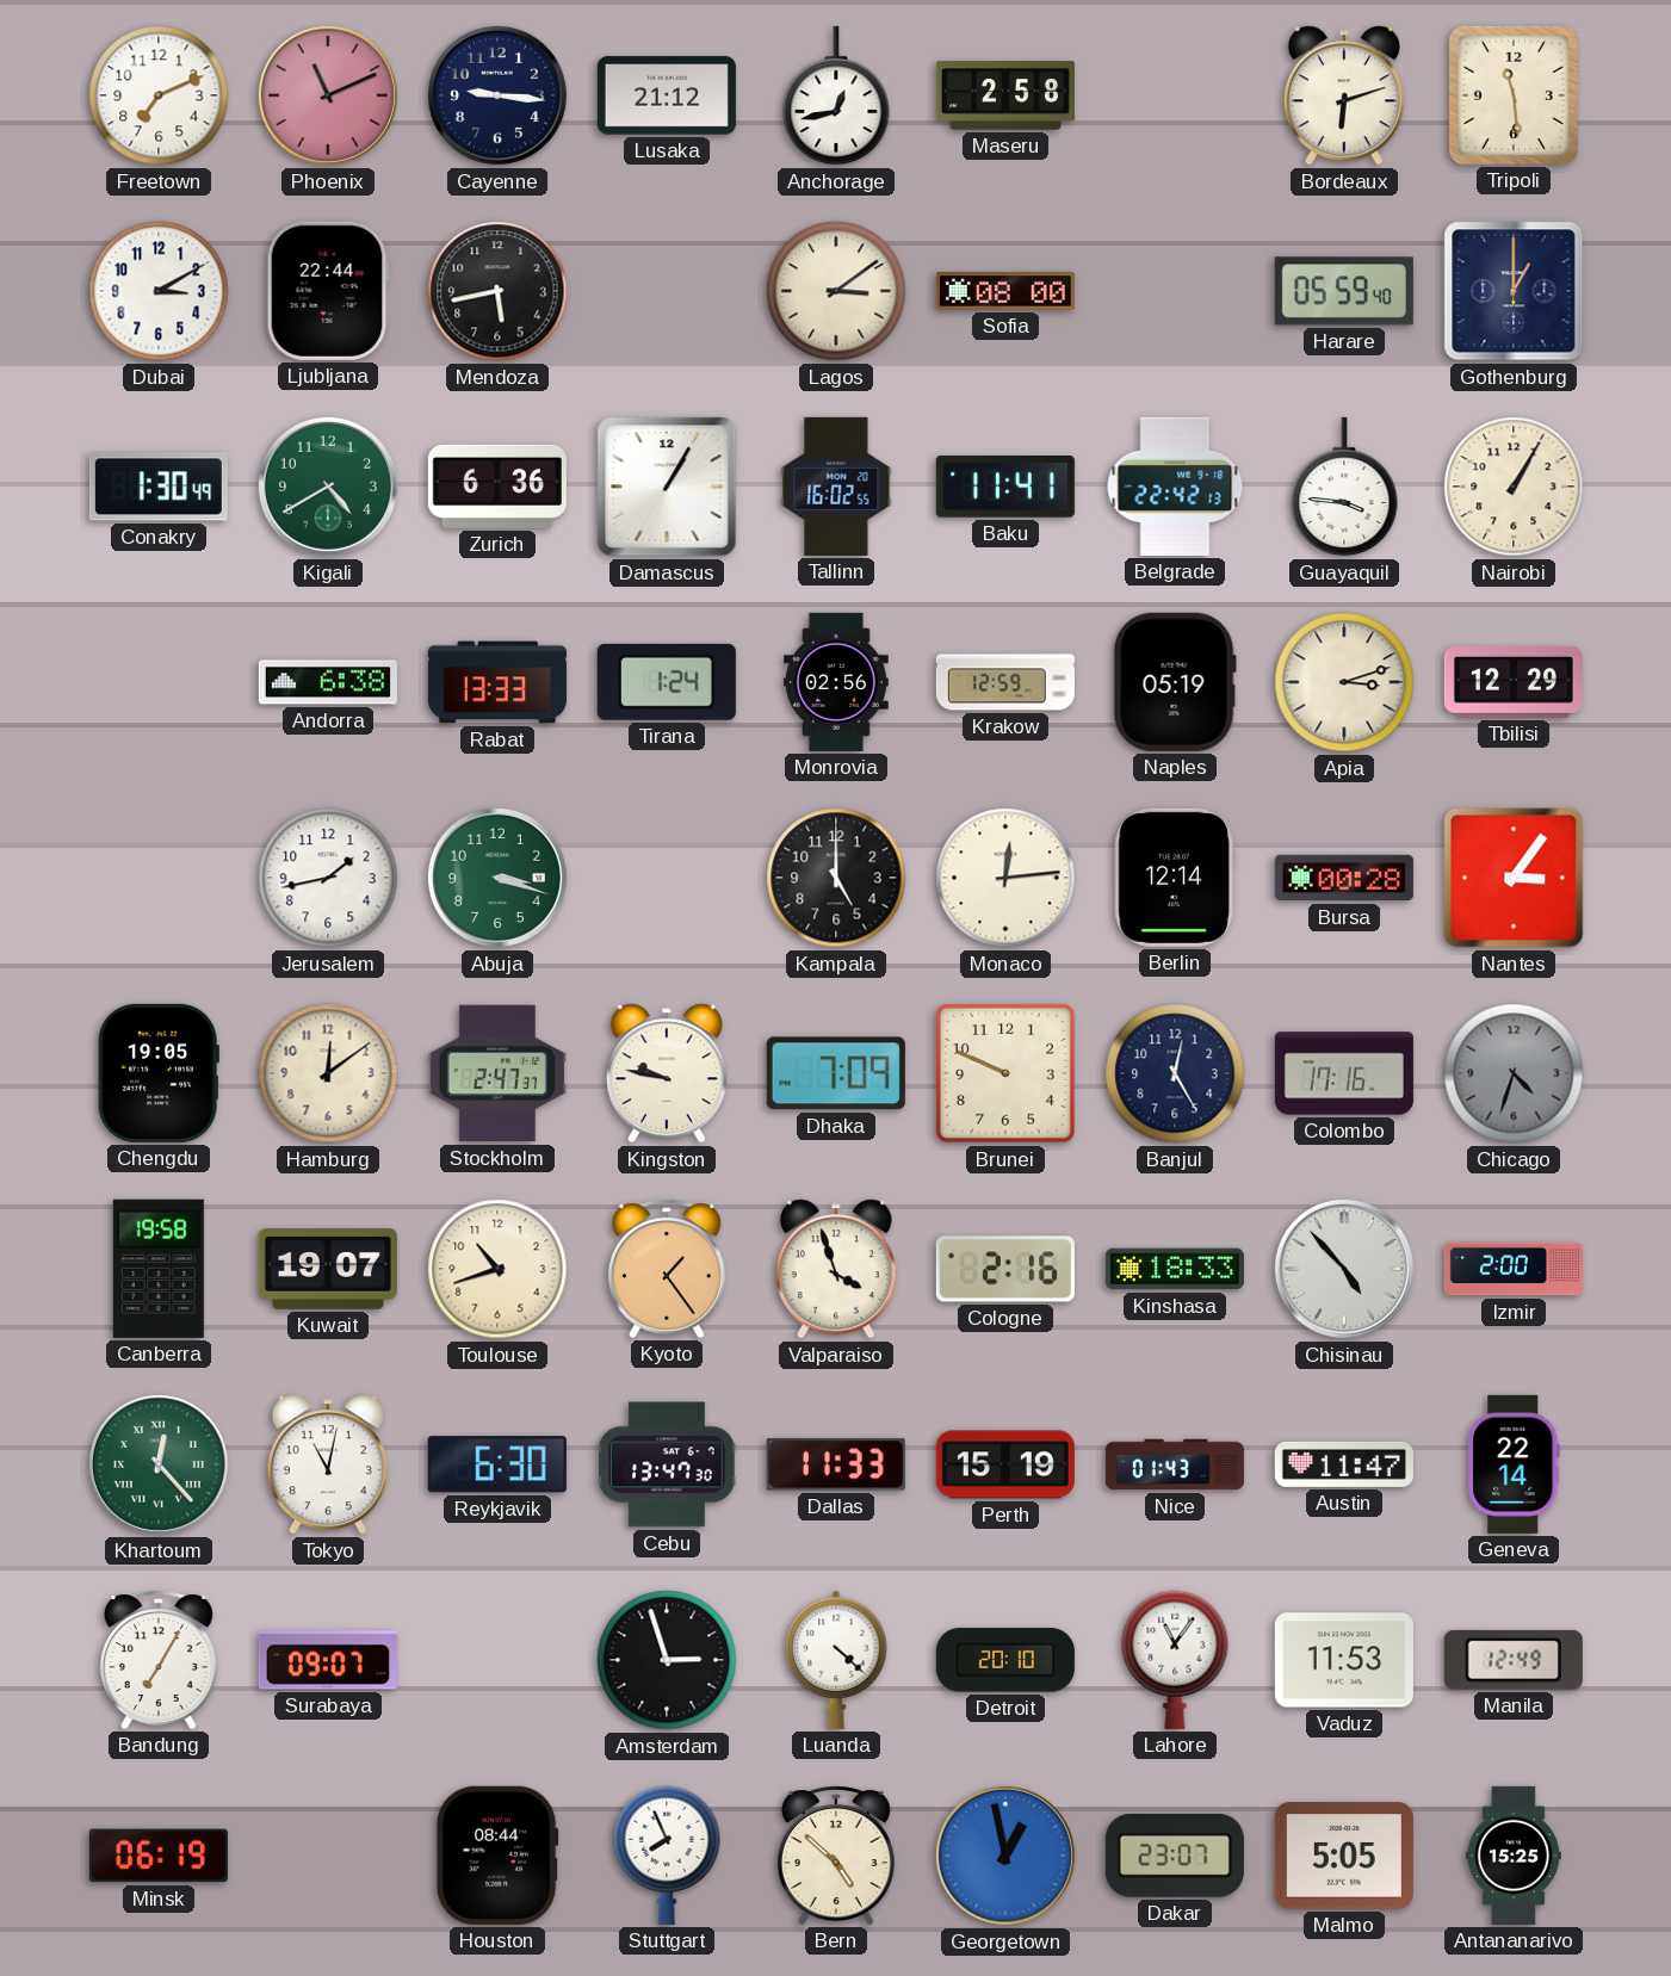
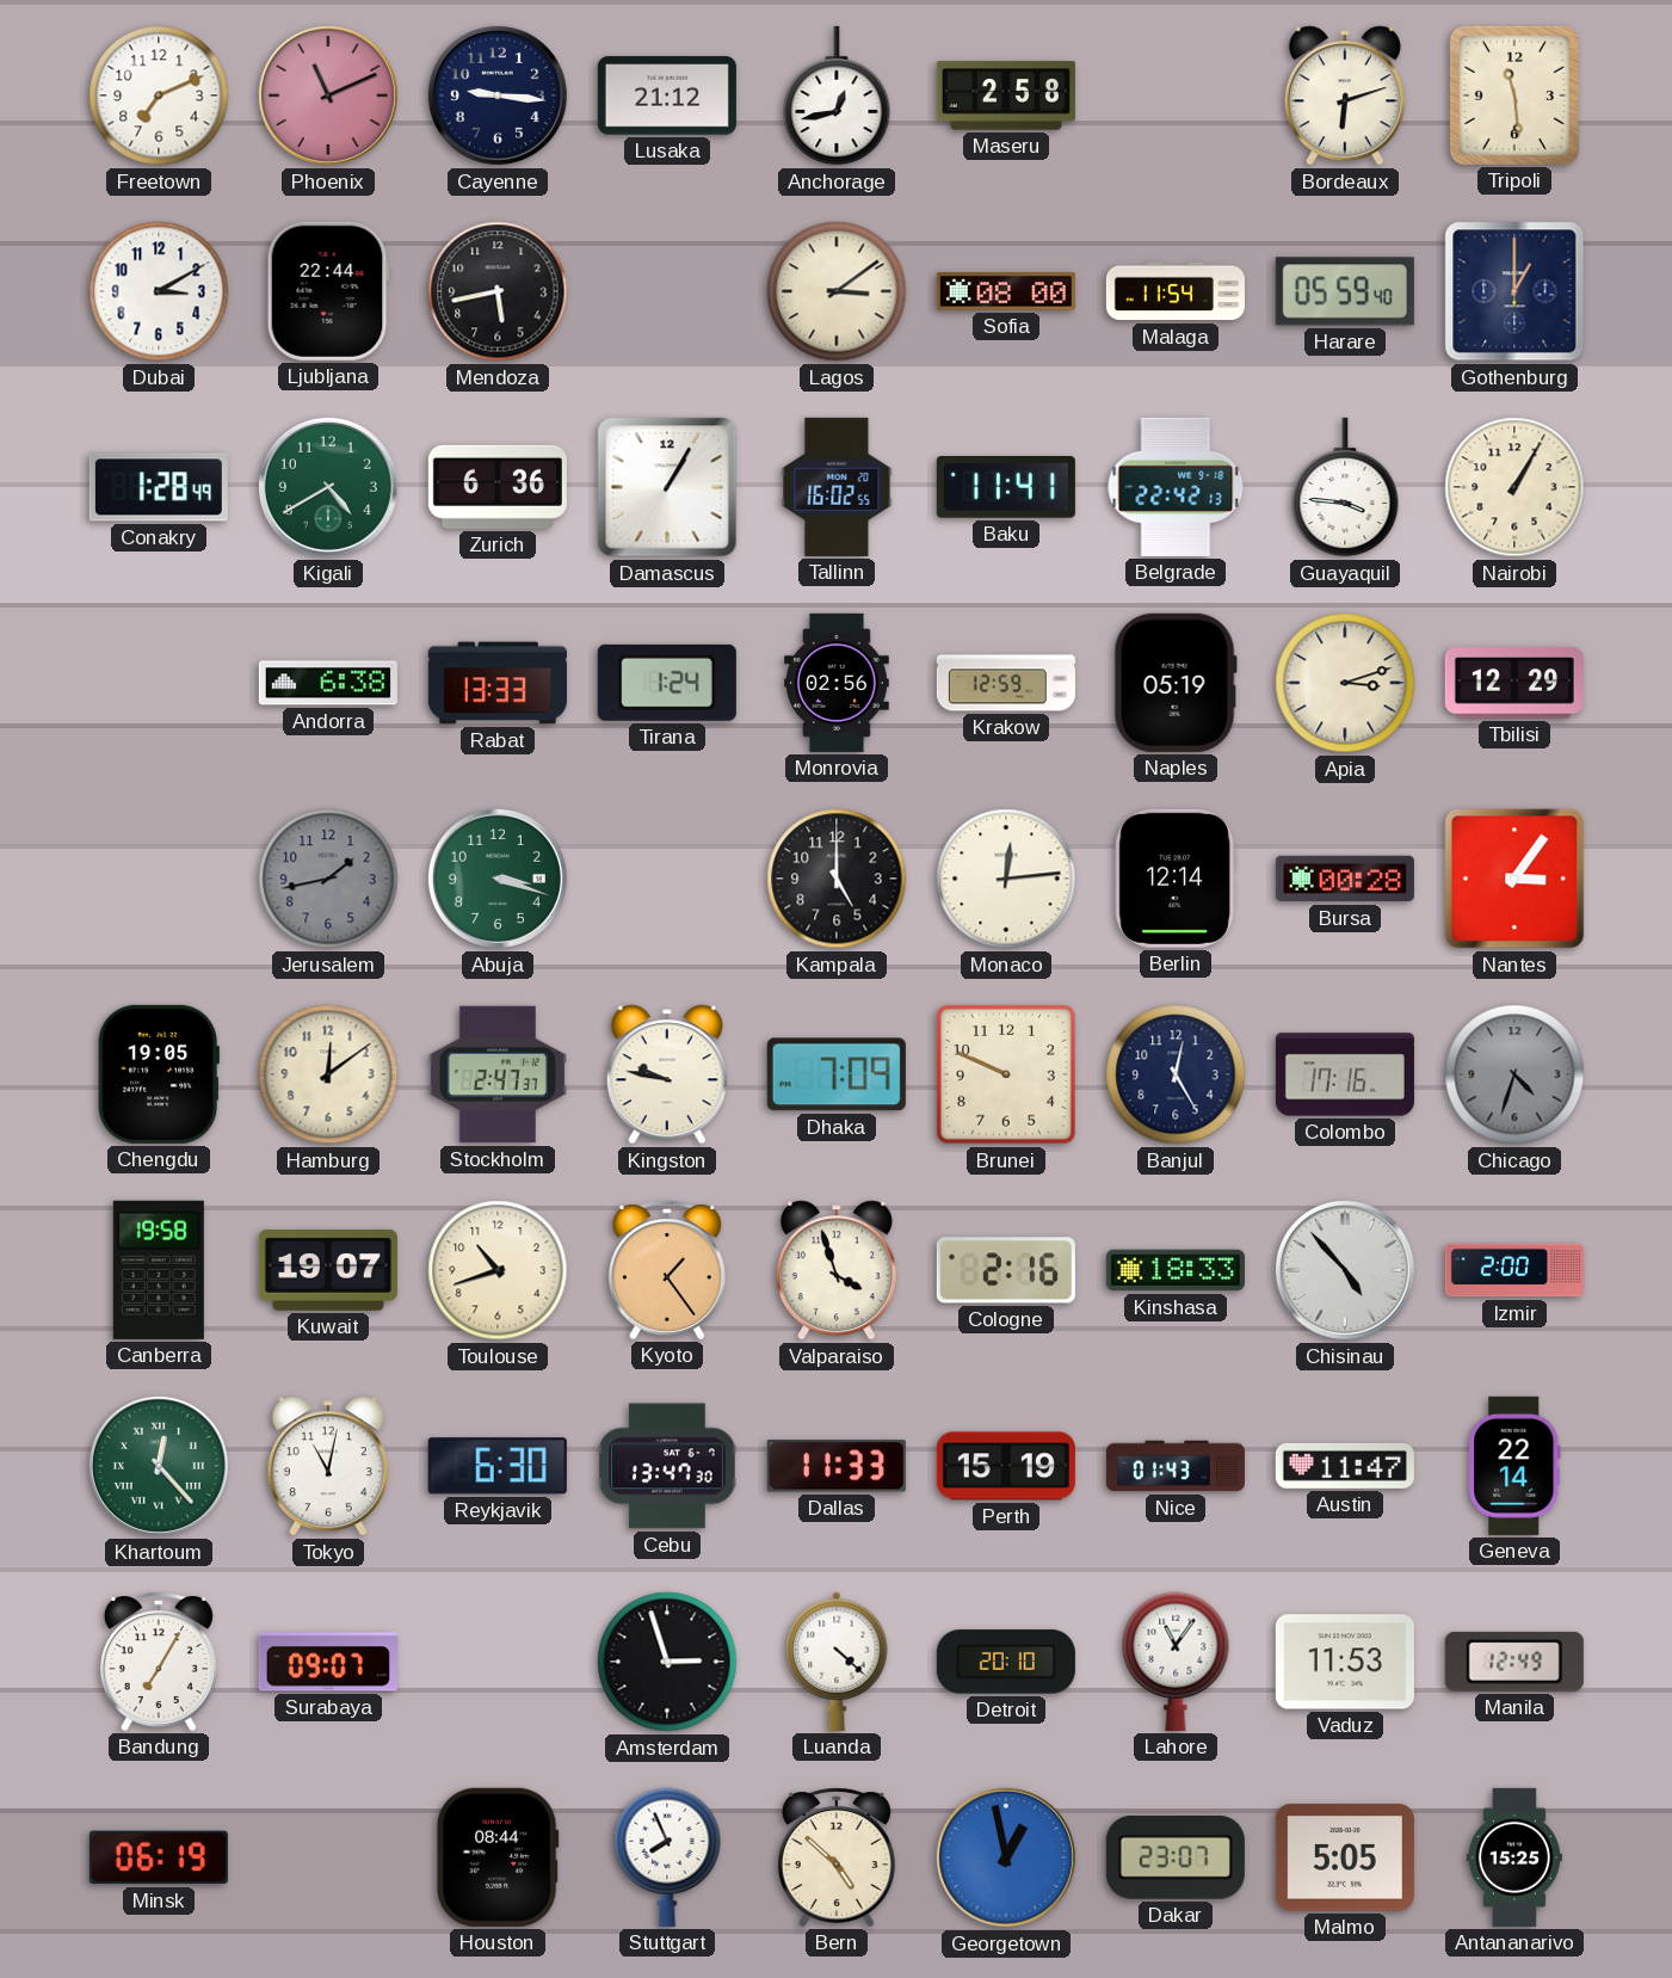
Malaga: none -> 11:54
Conakry: 1:30 -> 1:28
Jerusalem dial: white -> grey
